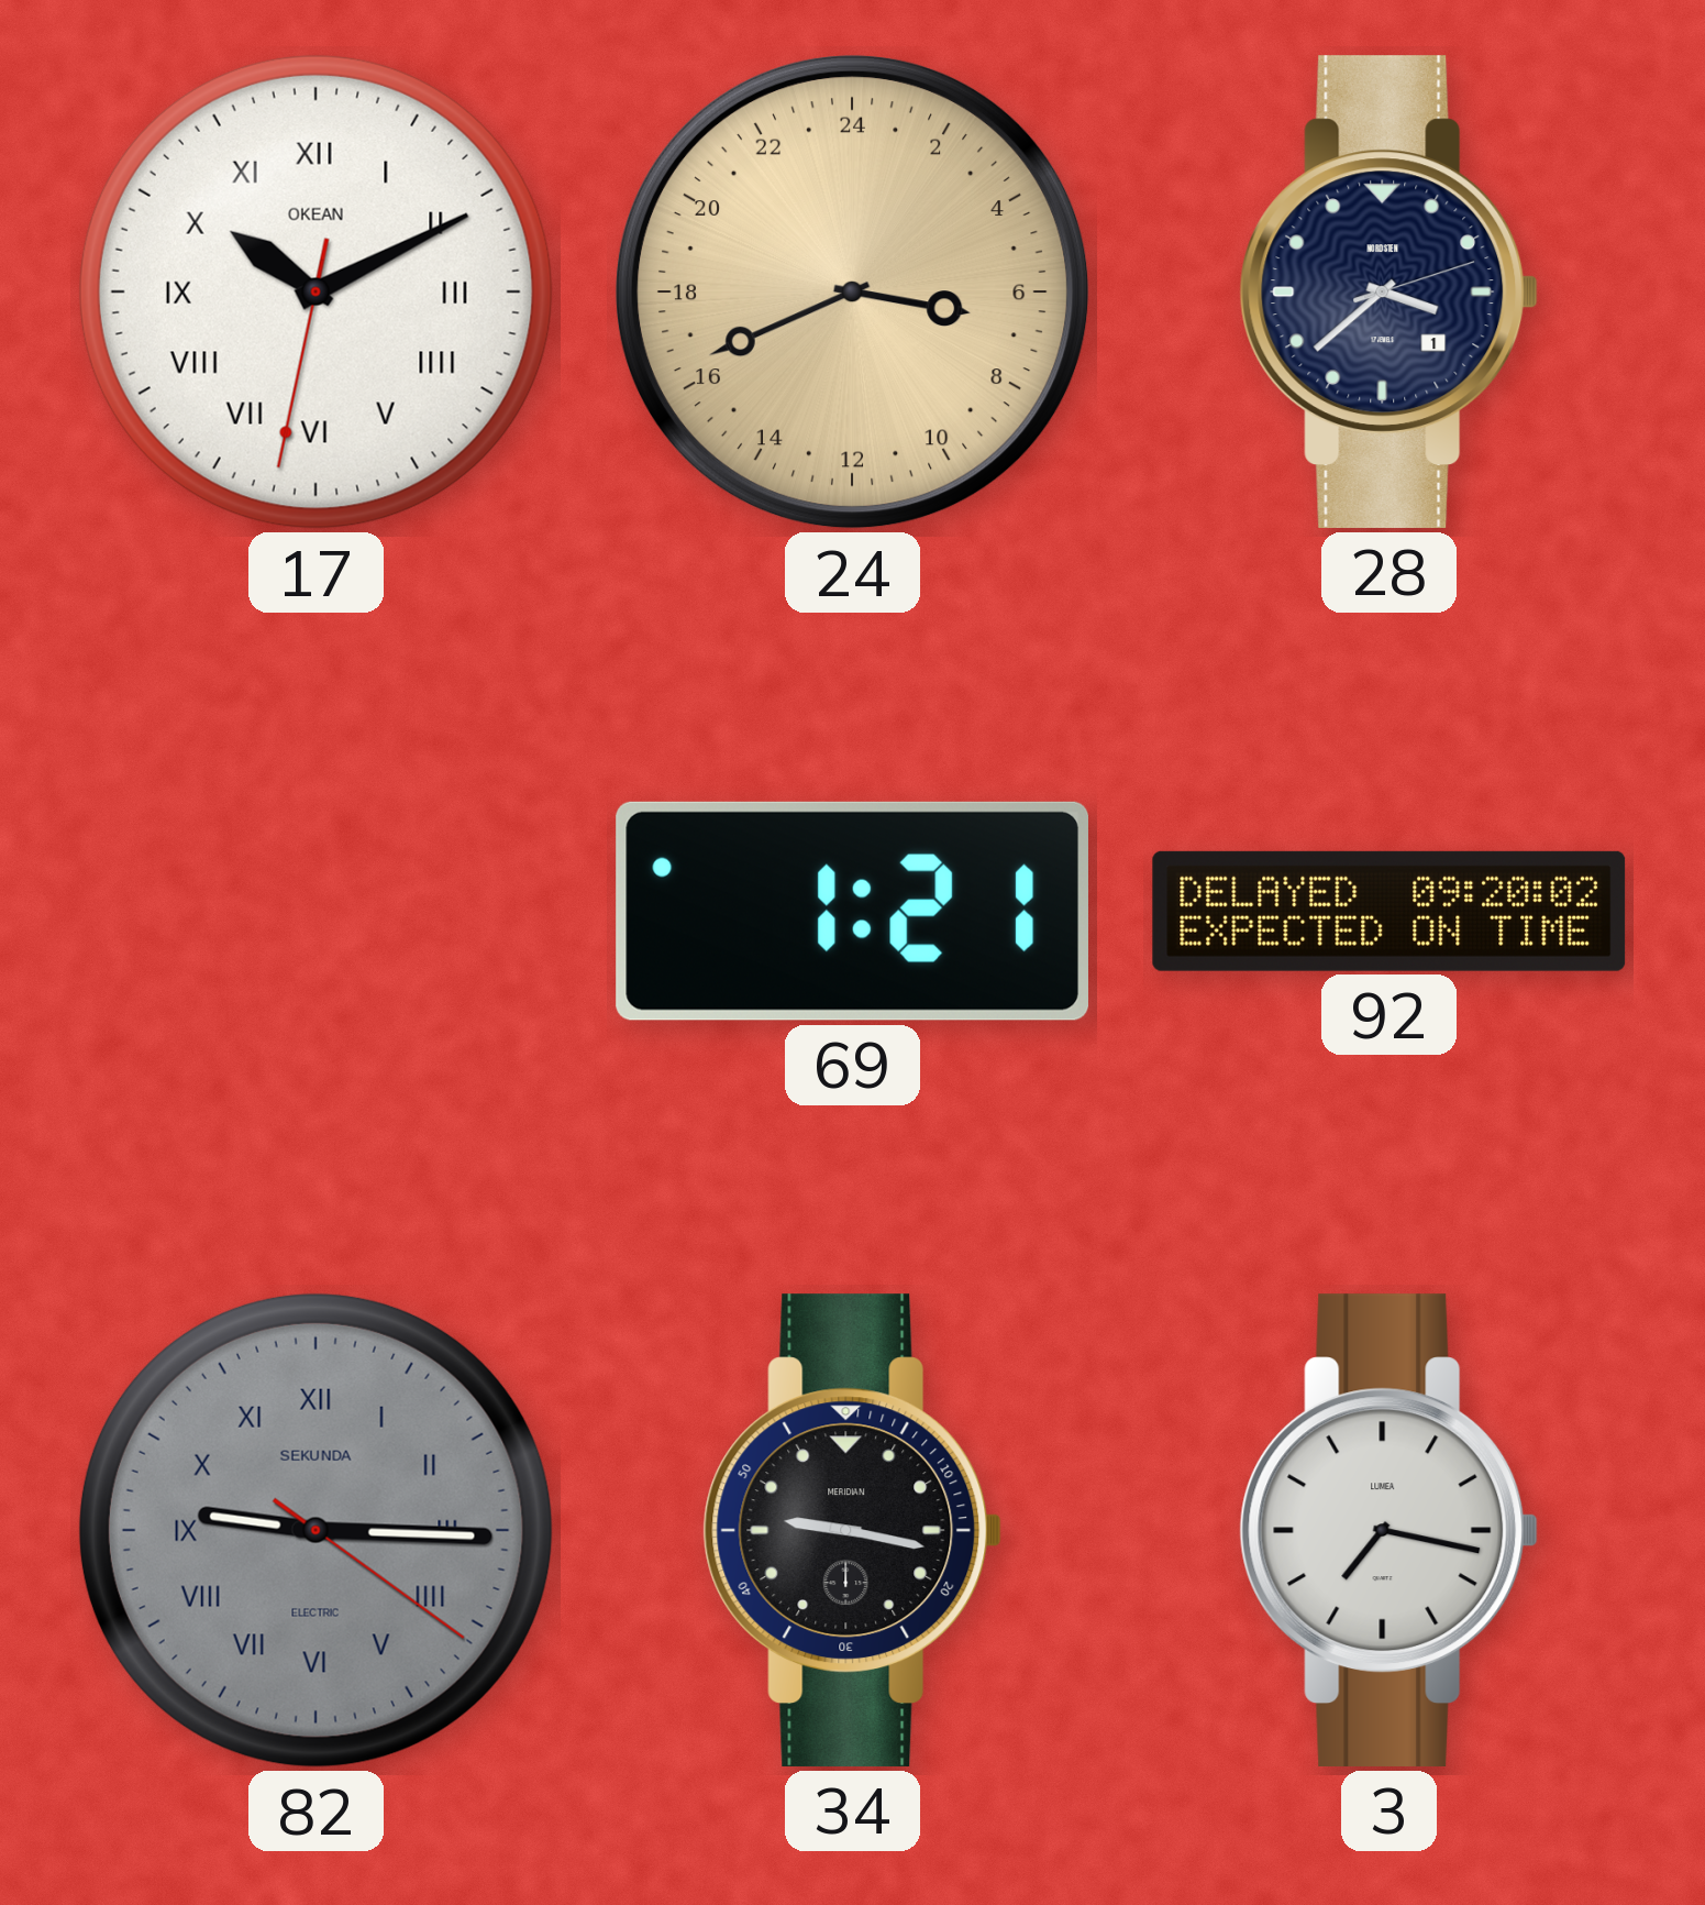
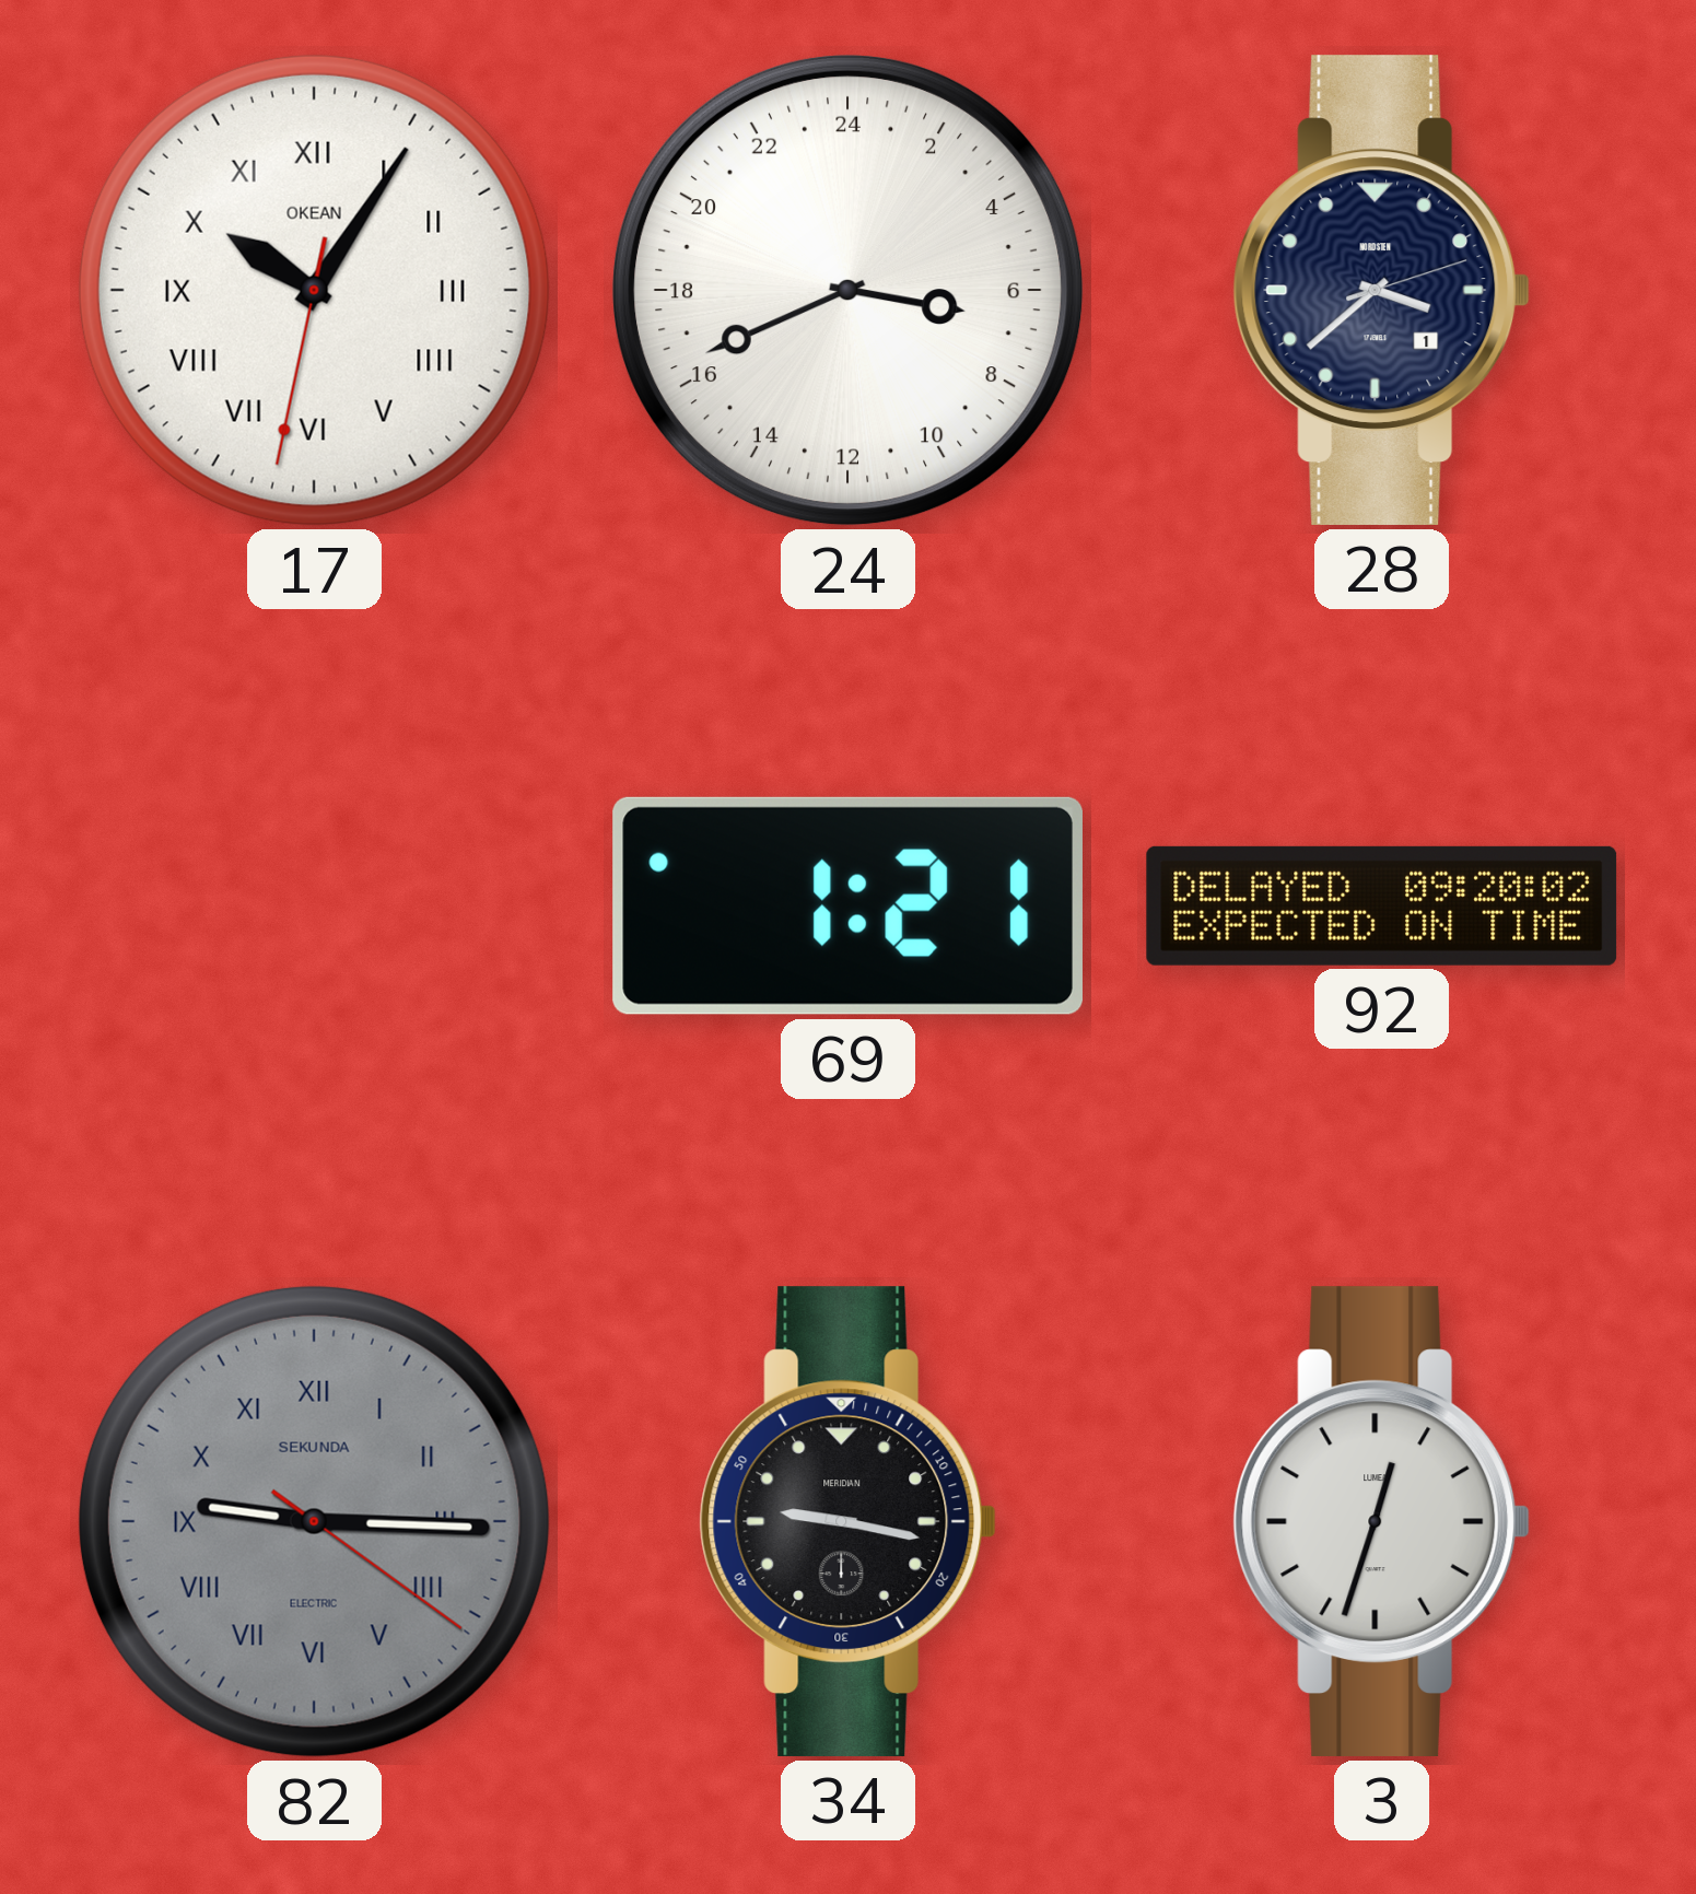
17: 10:10 -> 10:05
24 dial: champagne -> white
3: 7:17 -> 12:33
